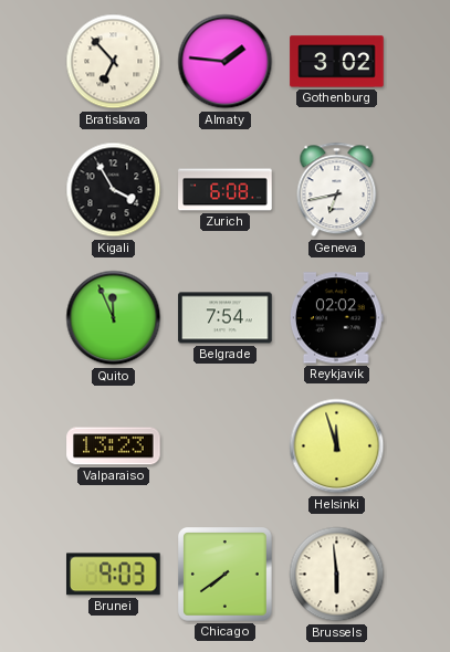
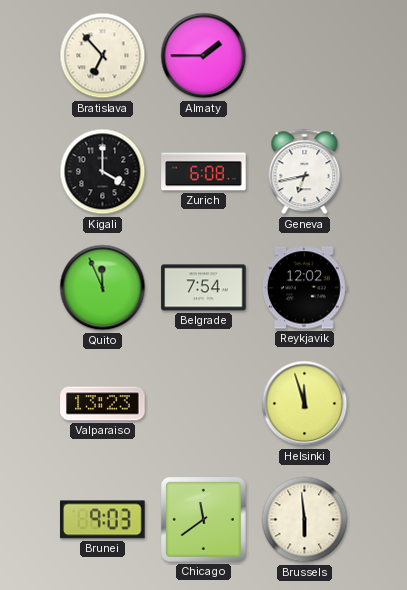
Almaty: 1:46 -> 1:45
Gothenburg: 3:02 -> none
Kigali: 3:55 -> 4:00
Reykjavik: 02:02 -> 12:02
Chicago: 7:39 -> 11:39
